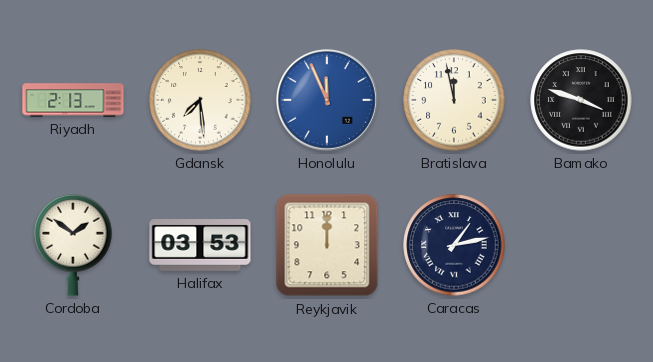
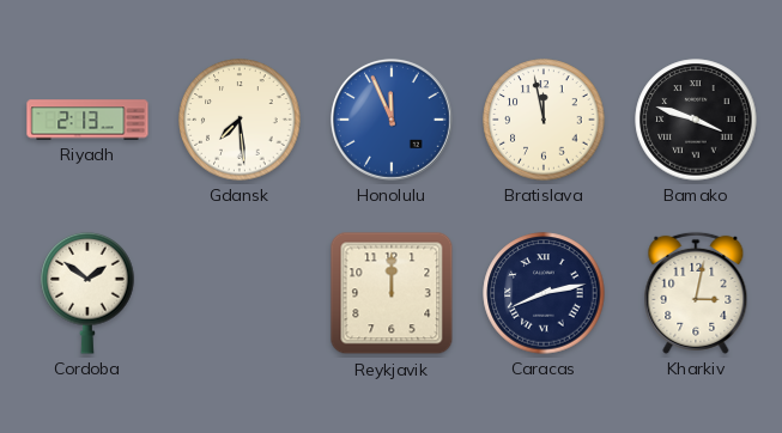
Halifax: 03:53 -> none
Caracas: 1:13 -> 8:13
Kharkiv: none -> 3:02
